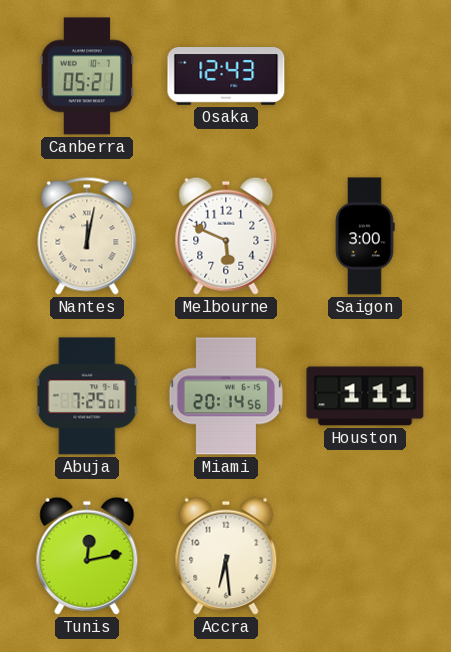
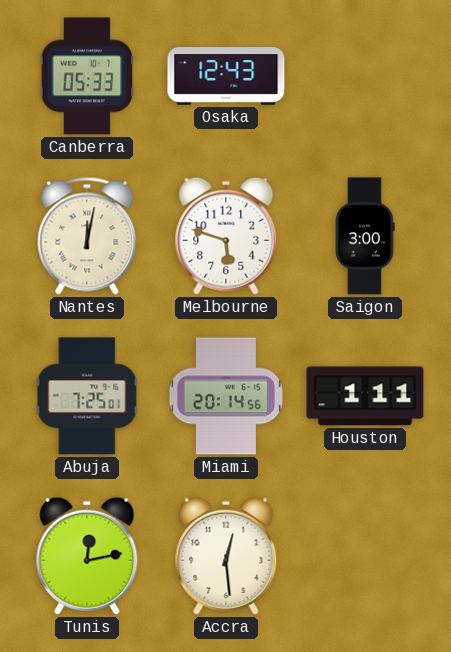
Canberra: 05:21 -> 05:33
Melbourne: 5:49 -> 5:48
Accra: 6:29 -> 12:29
